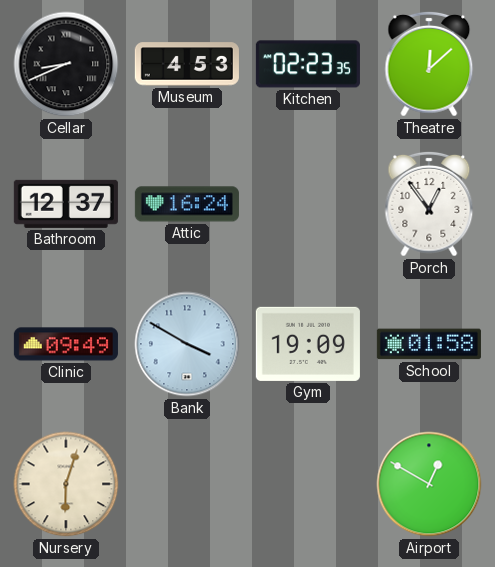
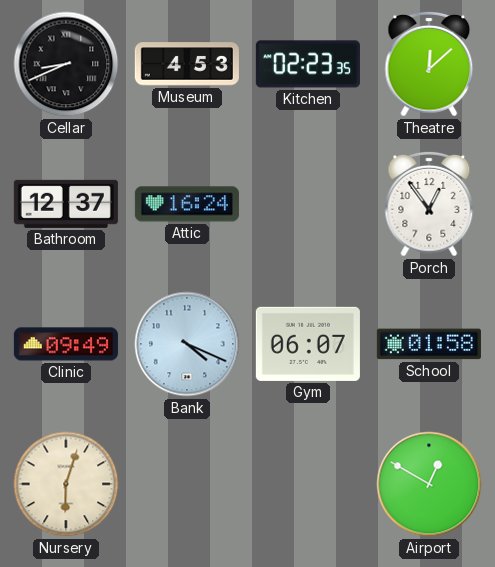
Bank: 3:50 -> 4:19
Gym: 19:09 -> 06:07
